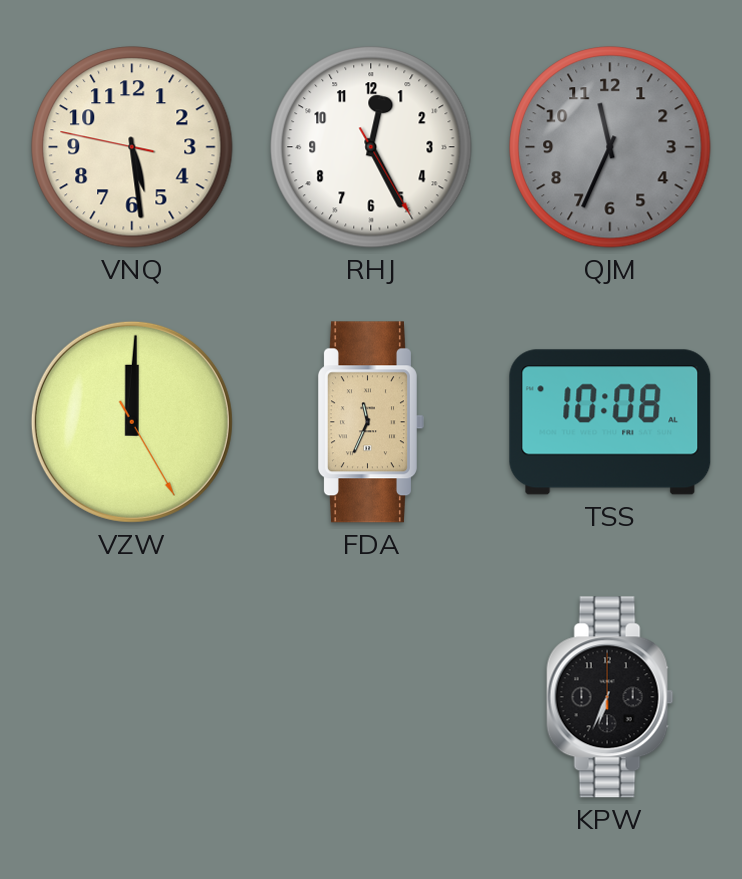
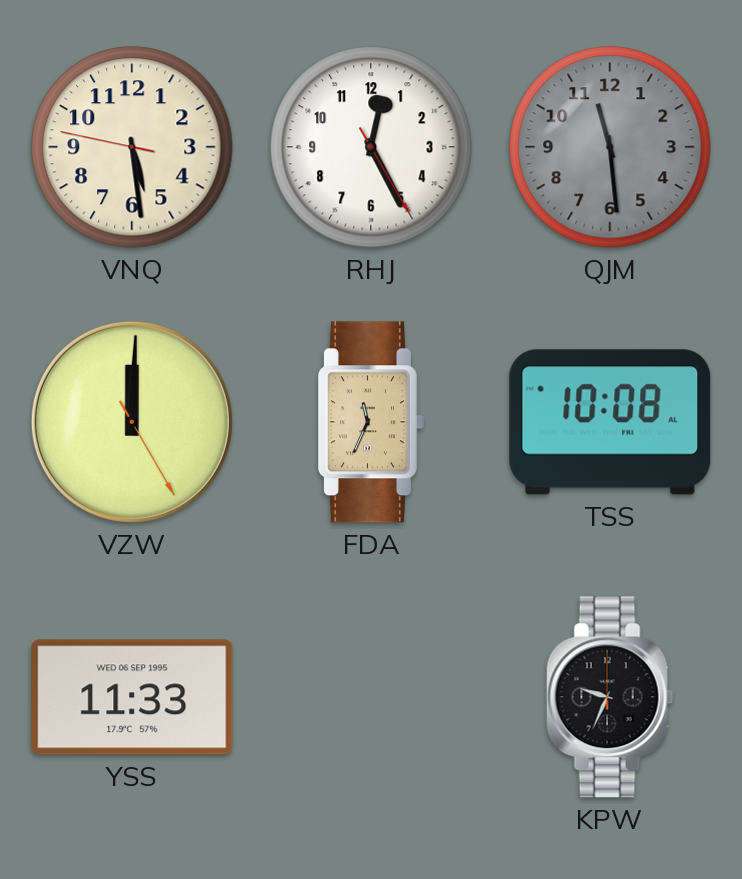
QJM: 11:34 -> 11:29
YSS: none -> 11:33
KPW: 6:34 -> 9:34
